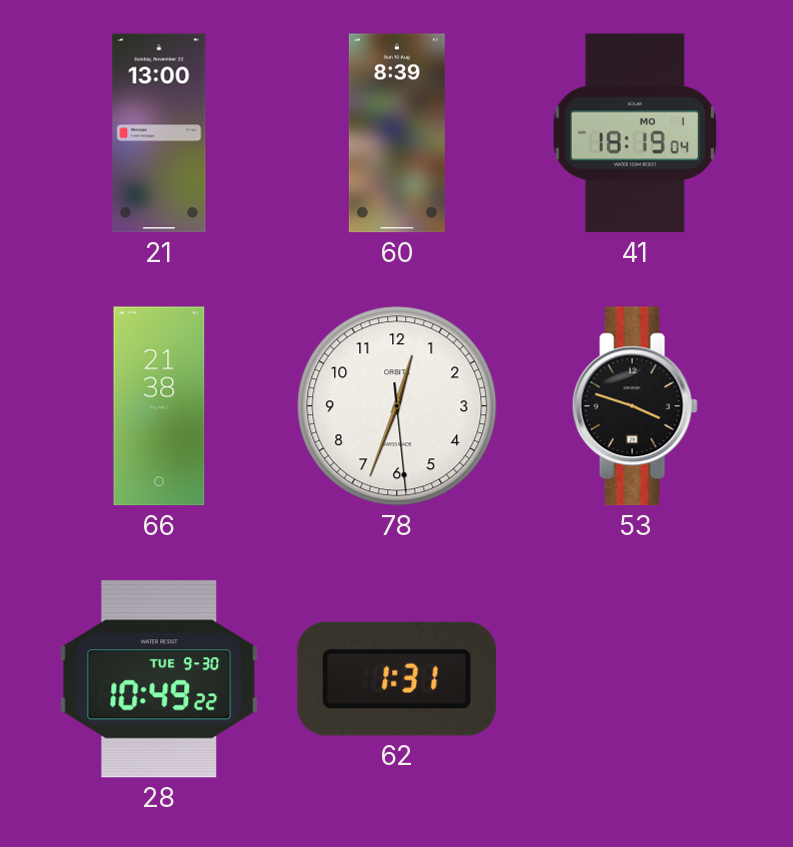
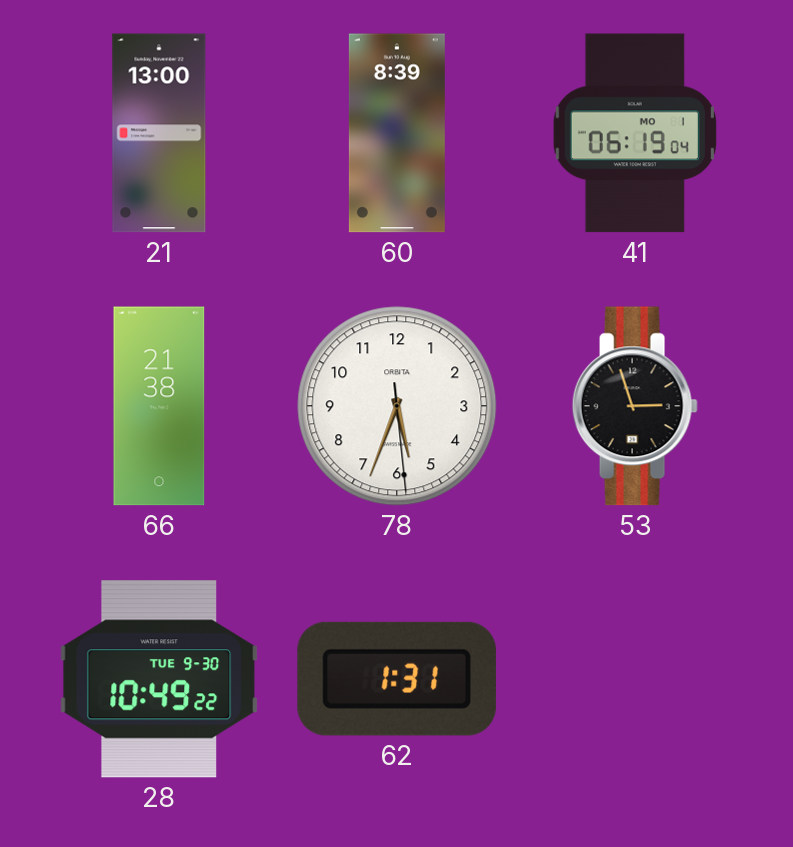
41: 18:19 -> 06:19
78: 12:33 -> 5:33
53: 3:48 -> 2:57
